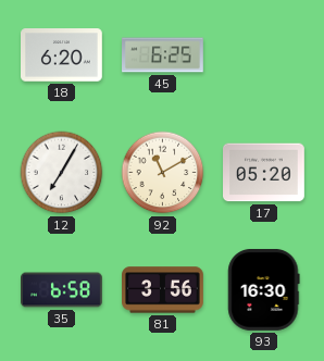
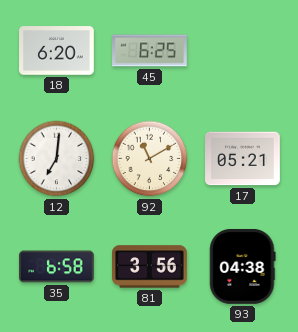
12: 7:05 -> 7:01
17: 05:20 -> 05:21
93: 16:30 -> 04:38
